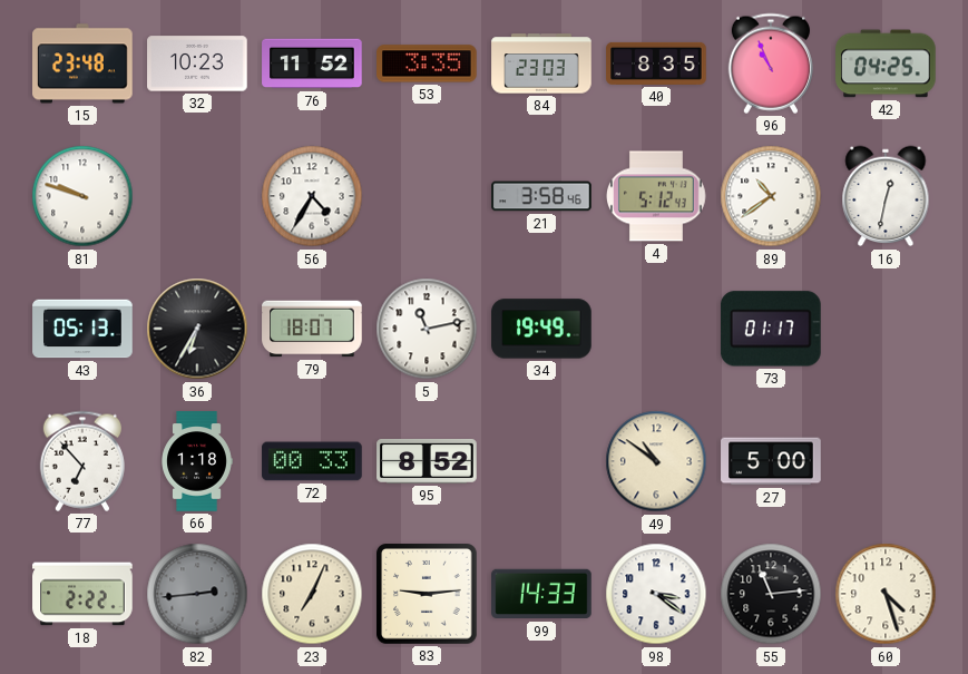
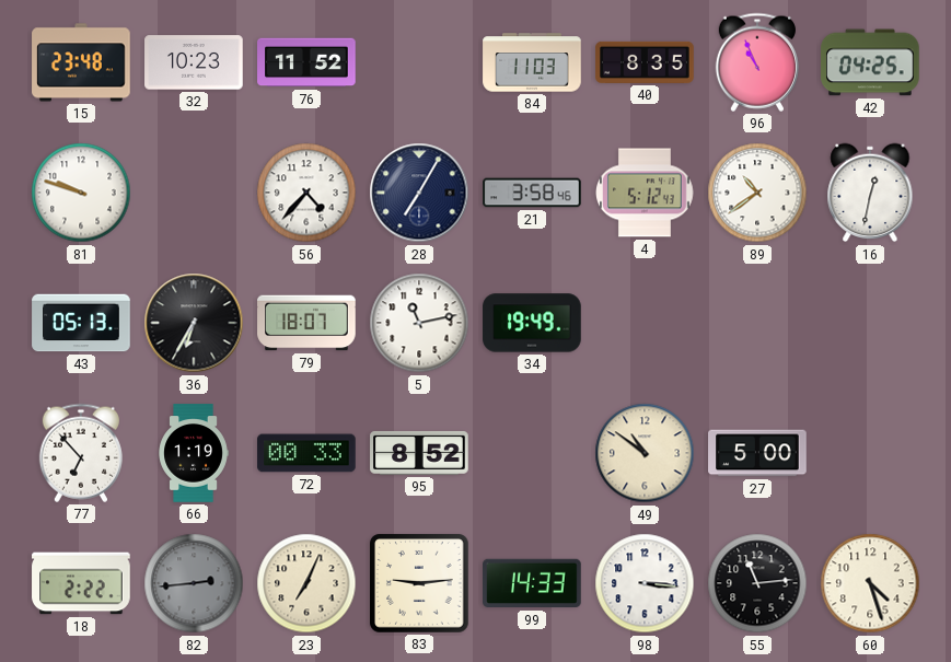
53: 3:35 -> none
84: 23:03 -> 11:03
56: 4:35 -> 4:37
28: none -> 7:05
73: 01:17 -> none
66: 1:18 -> 1:19
98: 3:21 -> 3:16
